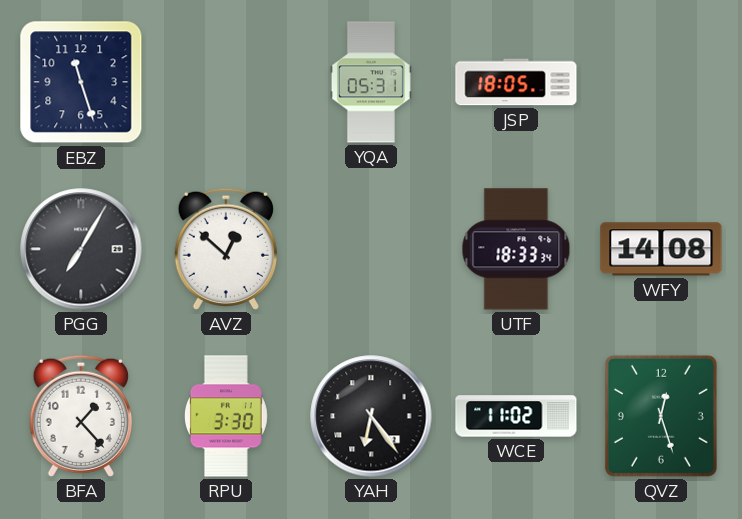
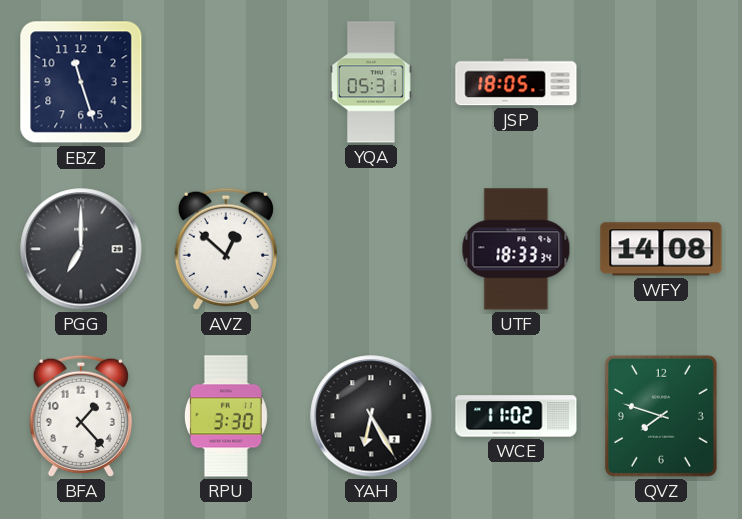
PGG: 7:05 -> 7:00
YAH: 6:24 -> 6:25
QVZ: 12:27 -> 7:48
